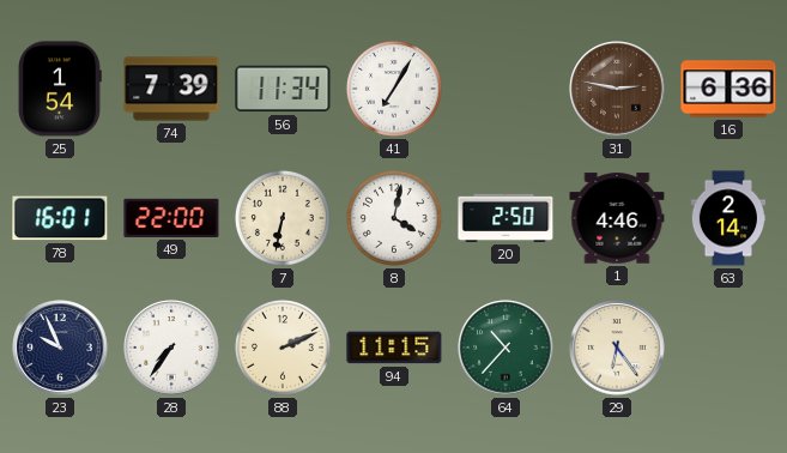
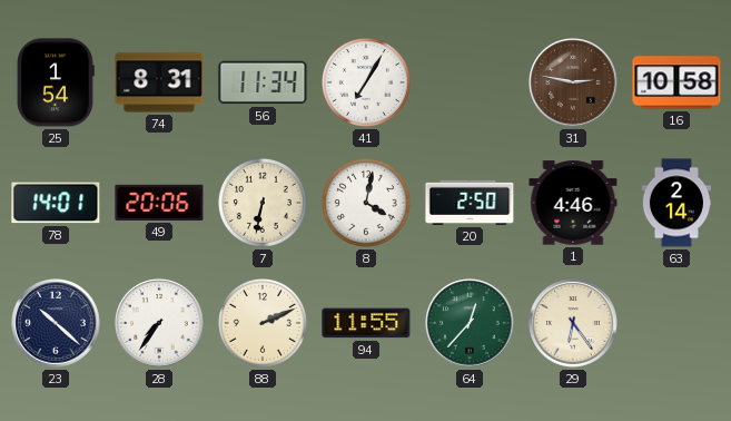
74: 7:39 -> 8:31
16: 6:36 -> 10:58
78: 16:01 -> 14:01
49: 22:00 -> 20:06
23: 9:56 -> 10:22
94: 11:15 -> 11:55
64: 10:37 -> 12:37
